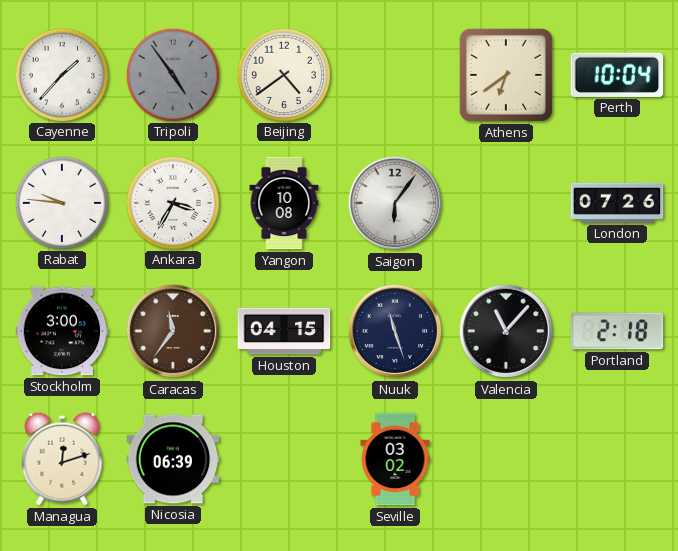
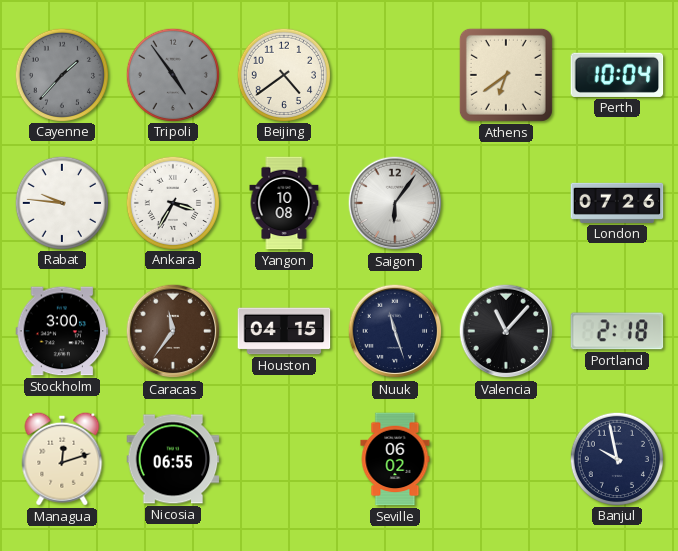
Cayenne dial: white -> grey
Nicosia: 06:39 -> 06:55
Seville: 03:02 -> 06:02
Banjul: none -> 9:58
